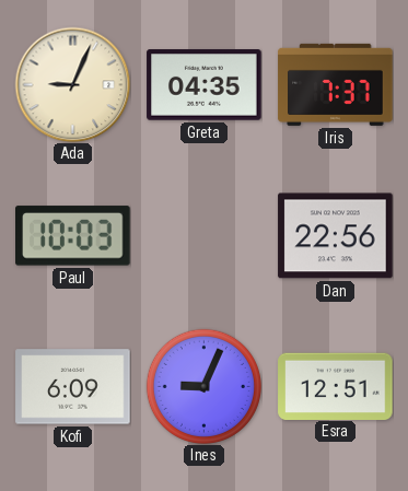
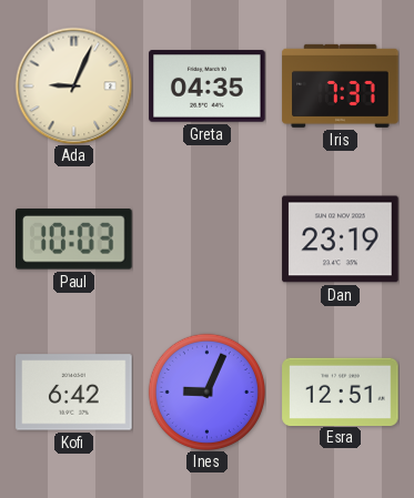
Dan: 22:56 -> 23:19
Kofi: 6:09 -> 6:42
